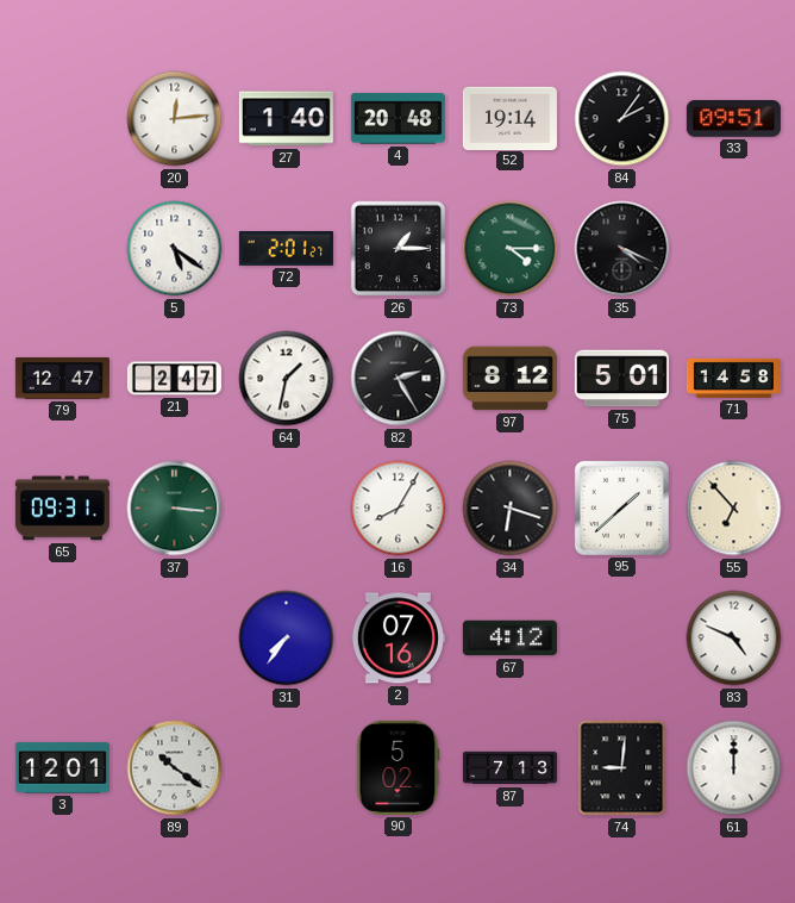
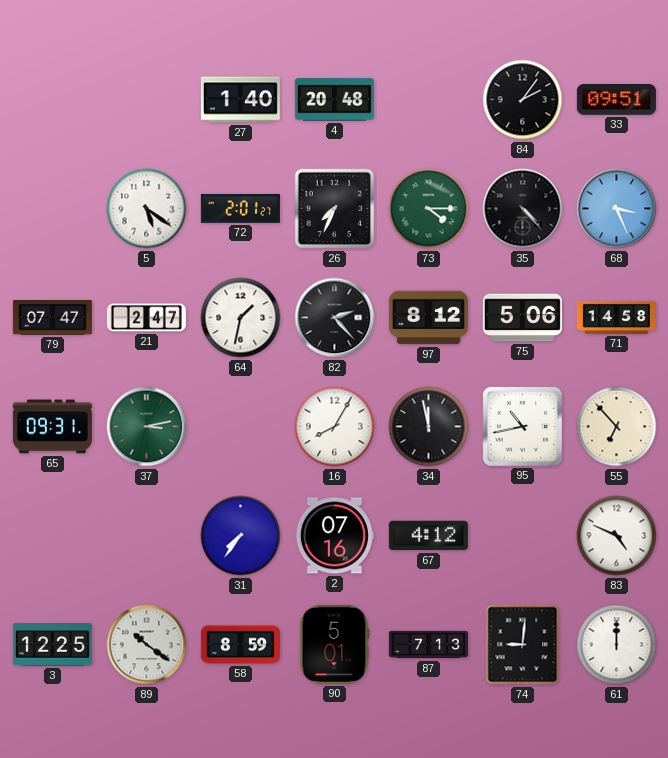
20: 12:14 -> none
52: 19:14 -> none
26: 1:15 -> 7:34
35: 4:19 -> 4:23
68: none -> 3:26
79: 12:47 -> 07:47
82: 2:25 -> 2:23
75: 5:01 -> 5:06
37: 3:16 -> 3:13
34: 6:18 -> 11:58
95: 1:38 -> 10:43
3: 12:01 -> 12:25
58: none -> 8:59
90: 5:02 -> 5:01
